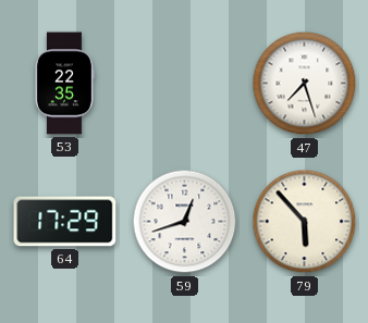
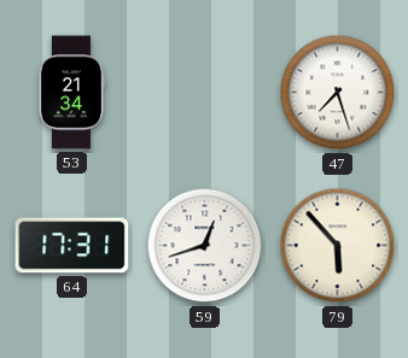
53: 22:35 -> 21:34
64: 17:29 -> 17:31
